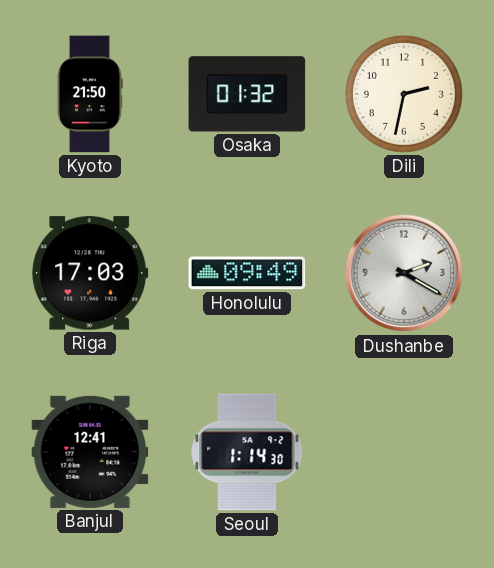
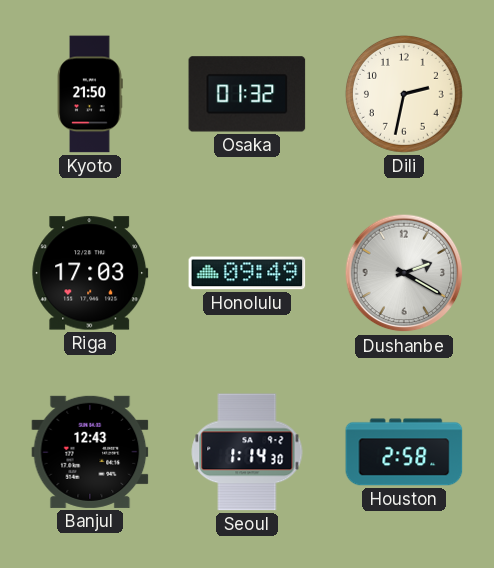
Banjul: 12:41 -> 12:43
Houston: none -> 2:58
